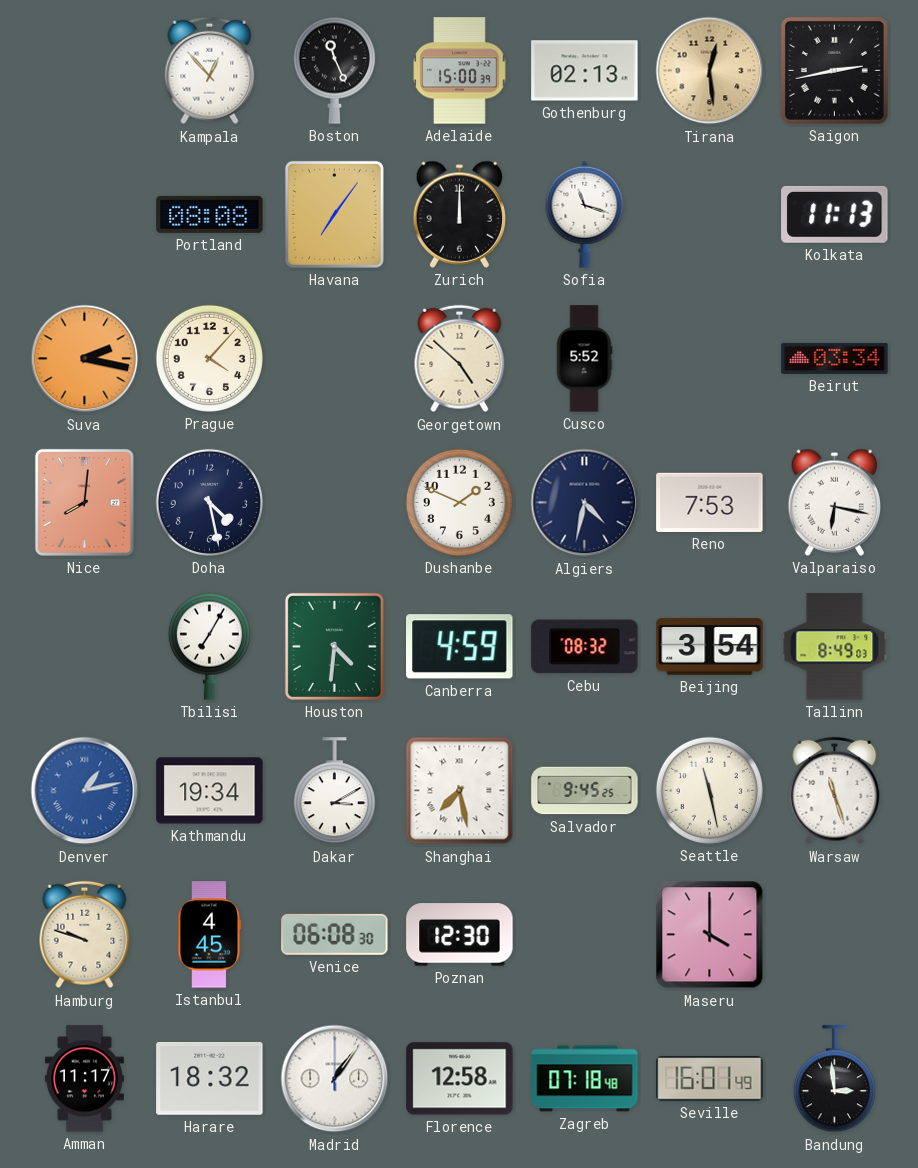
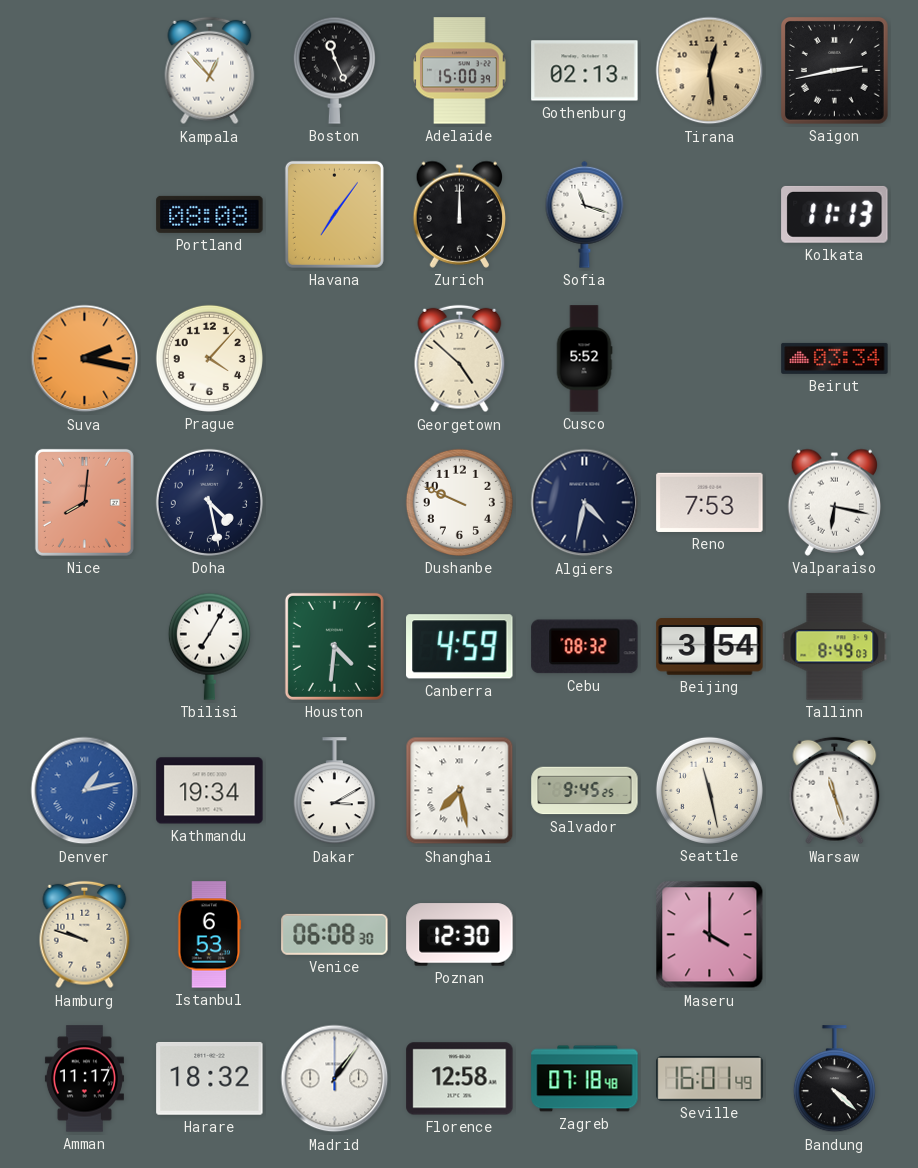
Dushanbe: 1:49 -> 9:49
Istanbul: 4:45 -> 6:53
Bandung: 2:59 -> 4:22
